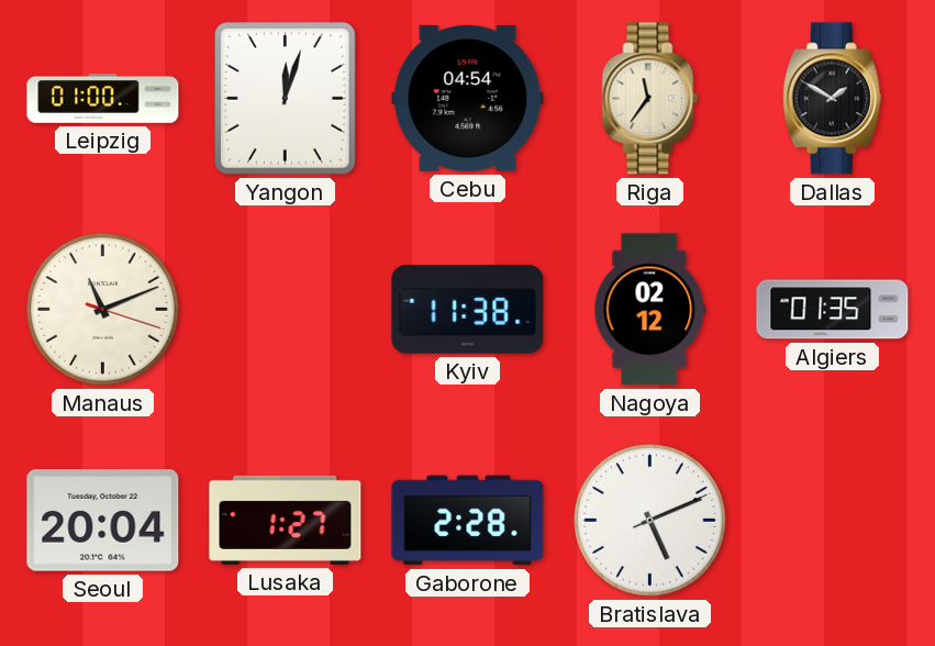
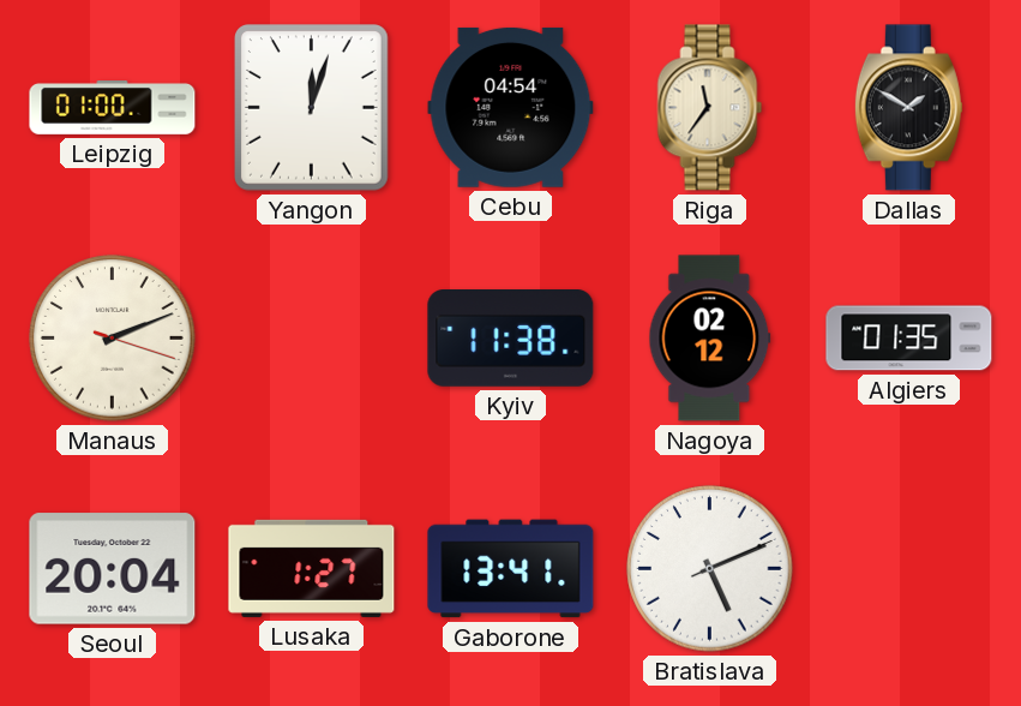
Manaus: 11:11 -> 2:11
Gaborone: 2:28 -> 13:41
